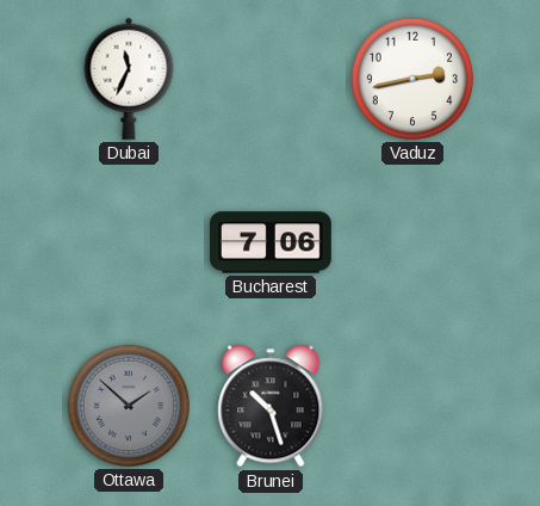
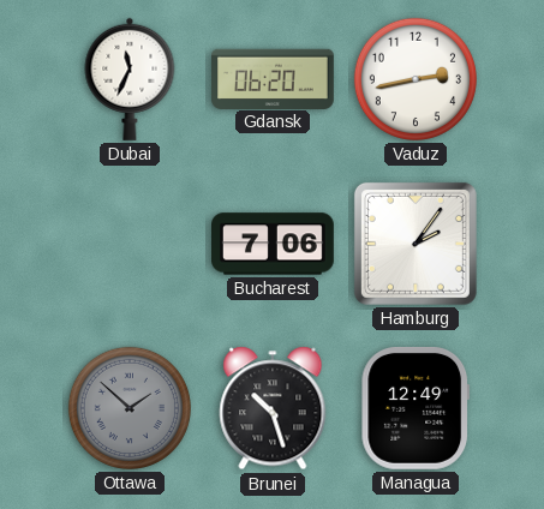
Gdansk: none -> 06:20
Hamburg: none -> 2:06
Managua: none -> 12:49
